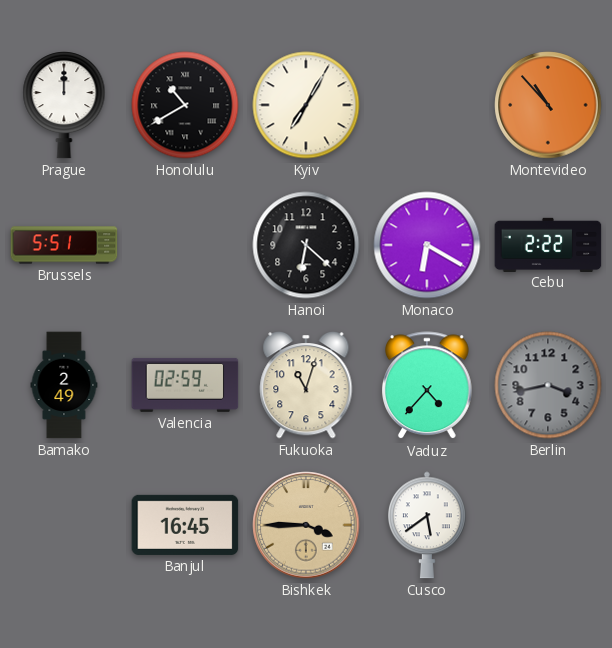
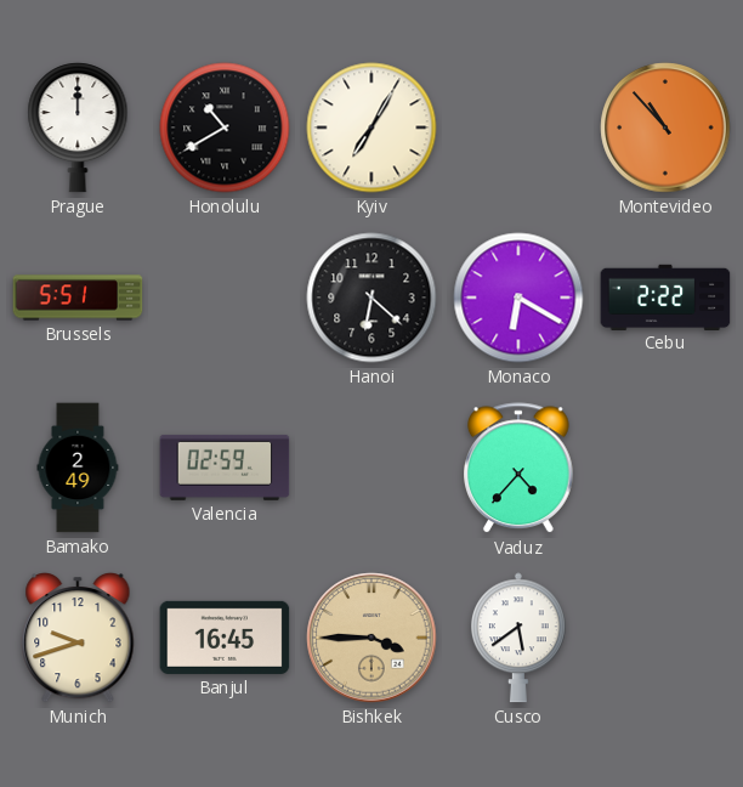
Fukuoka: 11:03 -> none
Berlin: 3:43 -> none
Munich: none -> 9:42
